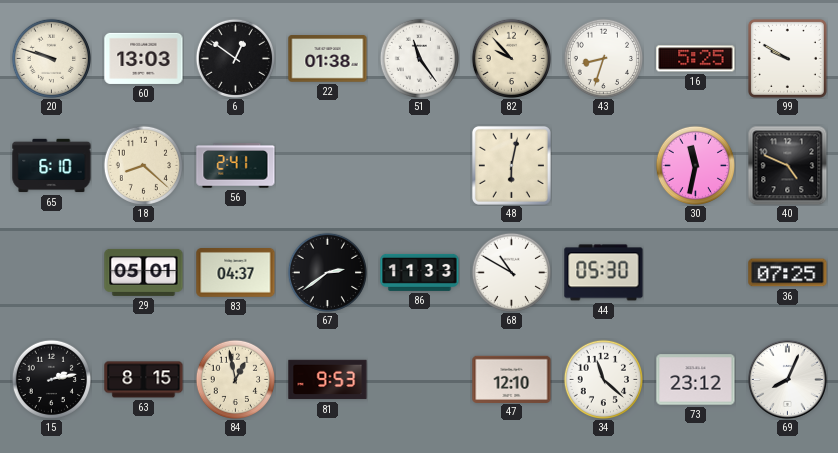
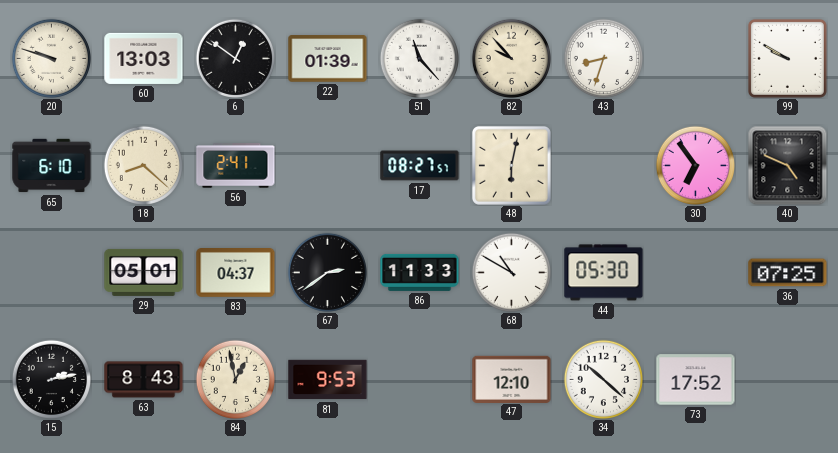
22: 01:38 -> 01:39
51: 11:24 -> 11:23
16: 5:25 -> none
17: none -> 08:27
30: 11:32 -> 6:54
63: 8:15 -> 8:43
34: 11:22 -> 10:22
73: 23:12 -> 17:52
69: 8:04 -> none
